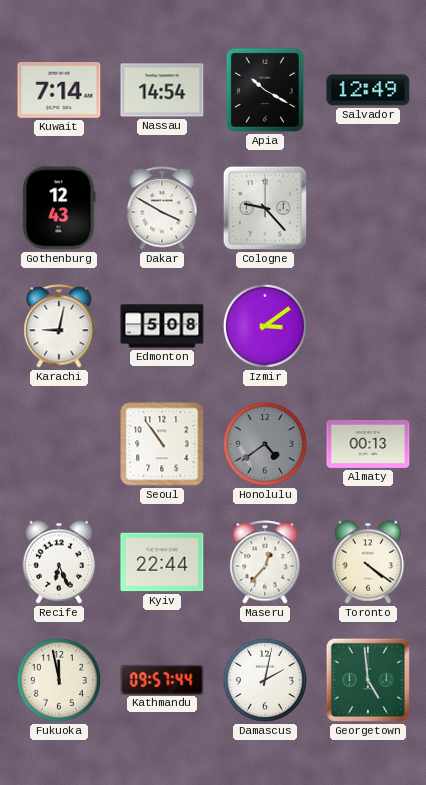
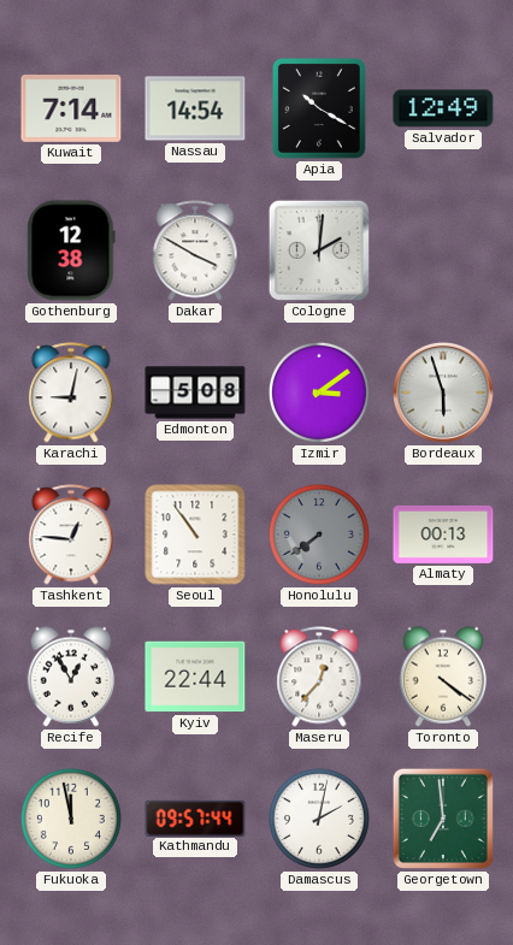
Gothenburg: 12:43 -> 12:38
Cologne: 9:23 -> 2:01
Bordeaux: none -> 5:57
Tashkent: none -> 12:46
Honolulu: 4:39 -> 7:39
Recife: 6:26 -> 12:55
Georgetown: 4:59 -> 6:59
